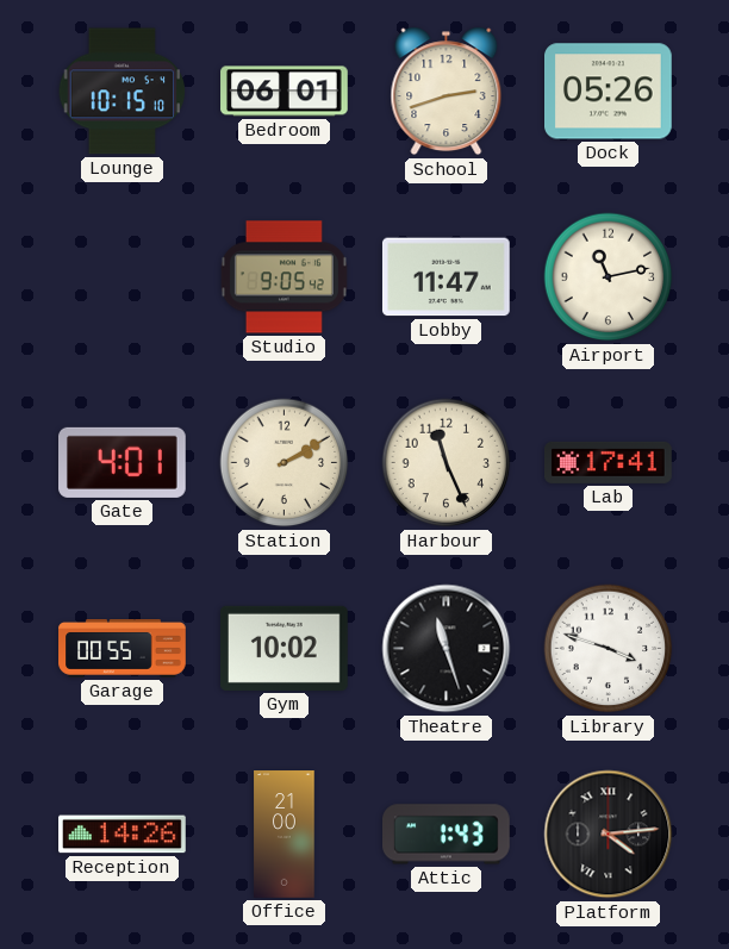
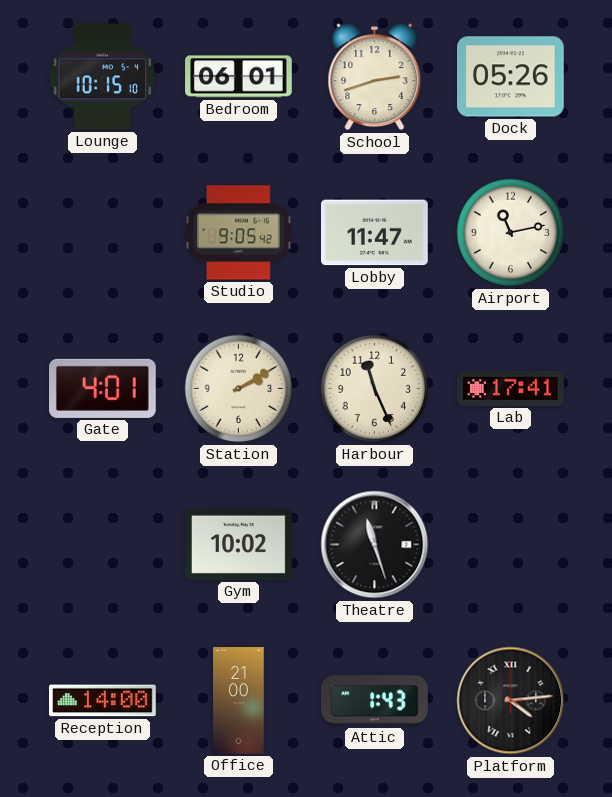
Garage: 00:55 -> none
Library: 3:48 -> none
Reception: 14:26 -> 14:00
